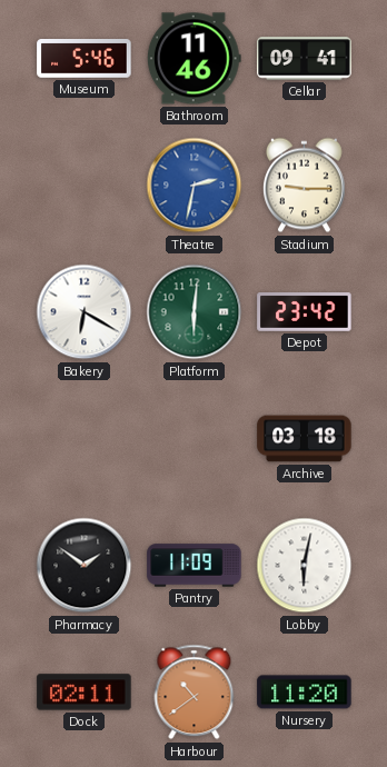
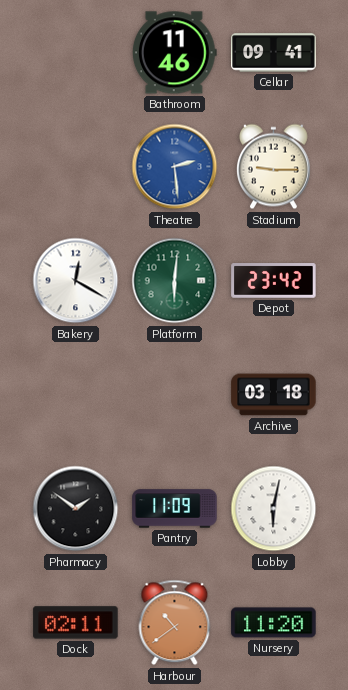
Museum: 5:46 -> none
Theatre: 2:32 -> 2:29
Bakery: 6:20 -> 12:20
